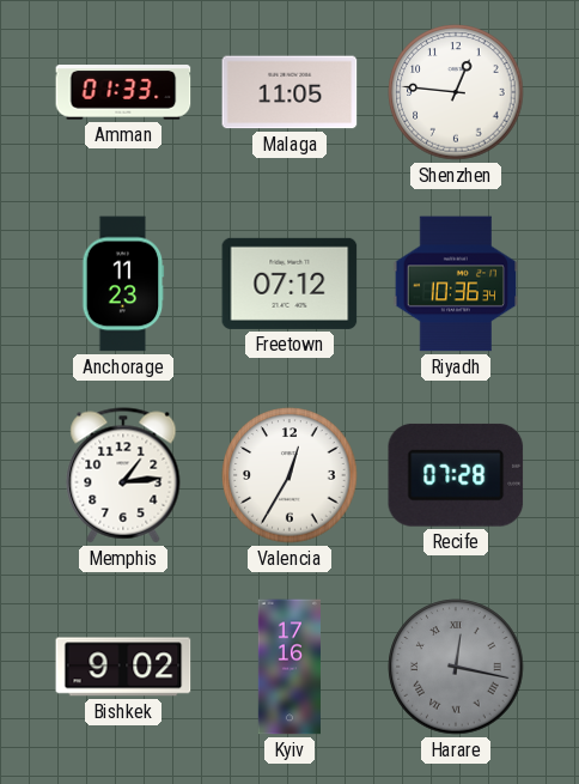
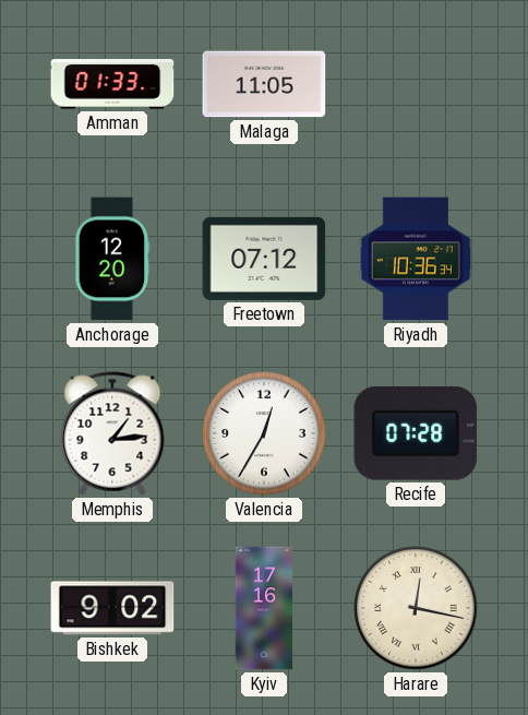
Shenzhen: 12:46 -> none
Anchorage: 11:23 -> 12:20
Harare dial: grey -> cream
